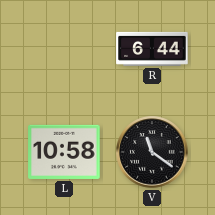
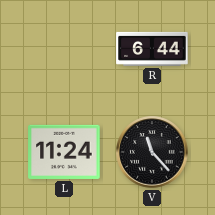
L: 10:58 -> 11:24
V: 11:21 -> 11:23
